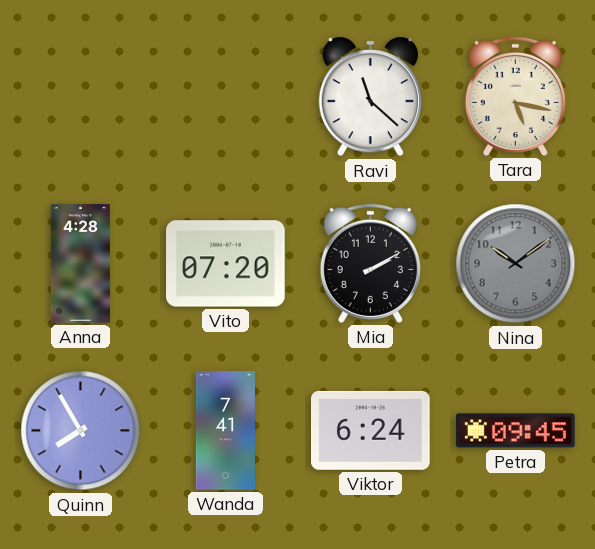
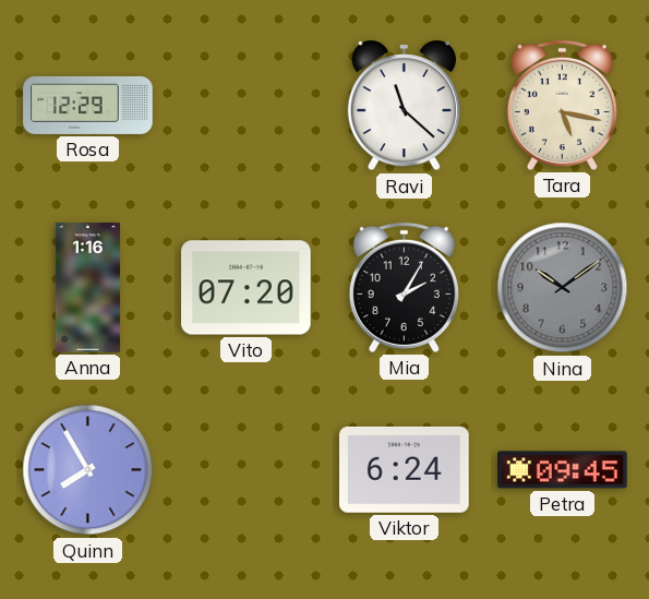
Rosa: none -> 12:29
Anna: 4:28 -> 1:16
Mia: 2:10 -> 2:05
Wanda: 7:41 -> none
